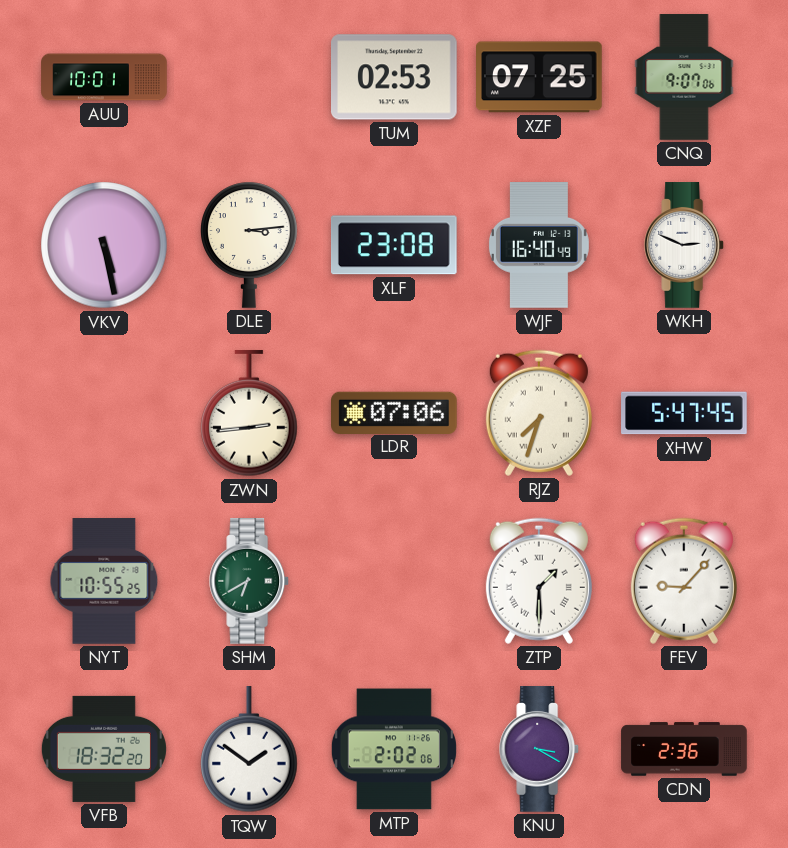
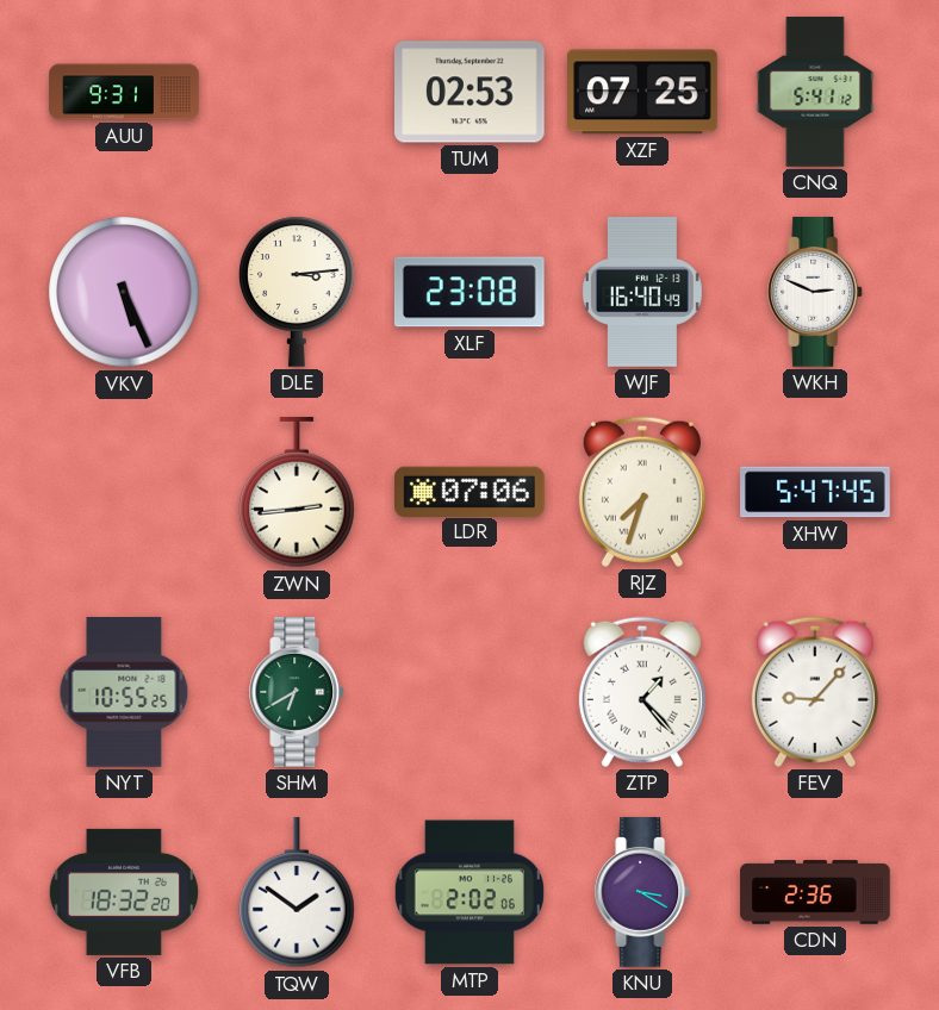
AUU: 10:01 -> 9:31
CNQ: 9:07 -> 5:41
VKV: 5:28 -> 5:26
ZTP: 1:30 -> 1:23
